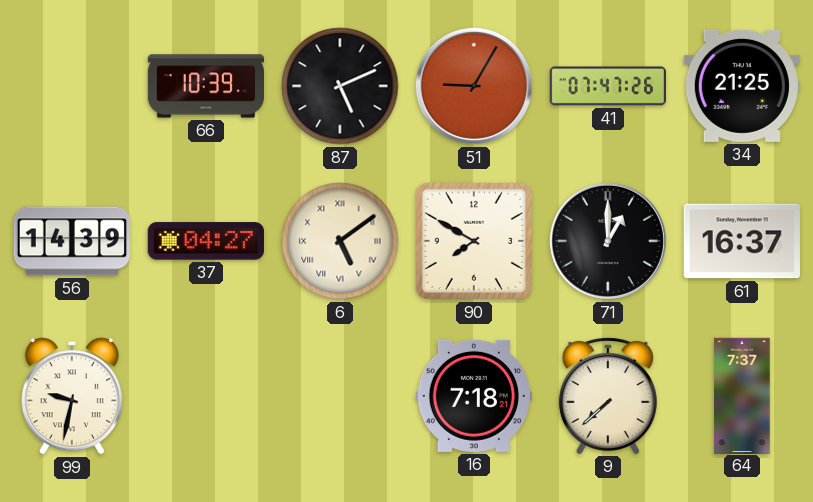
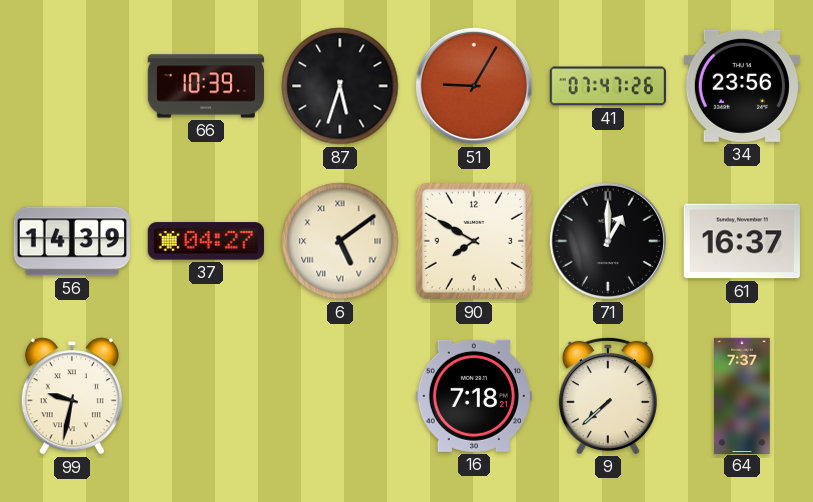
87: 5:11 -> 5:33
34: 21:25 -> 23:56
